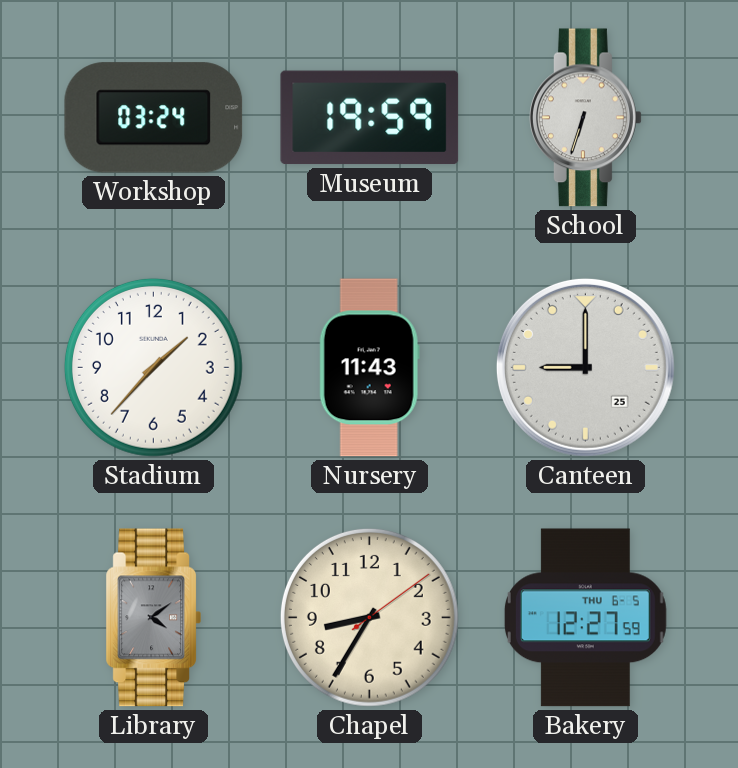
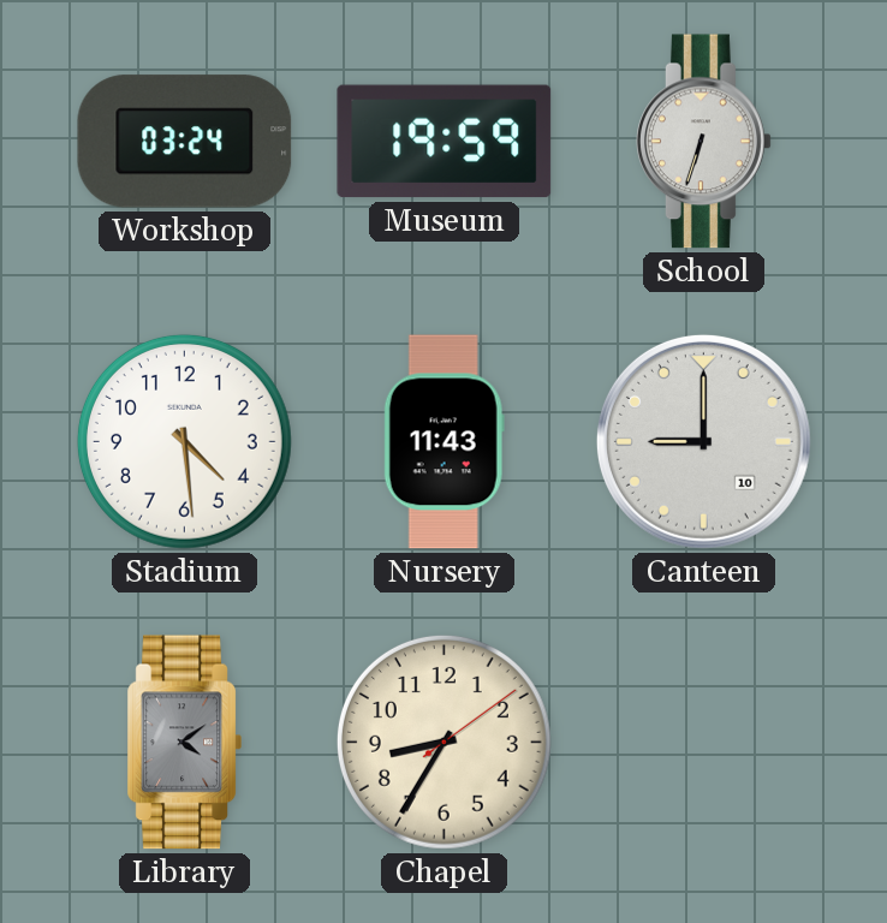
Stadium: 1:37 -> 4:29
Canteen date: 25 -> 10
Bakery: 12:27 -> none
